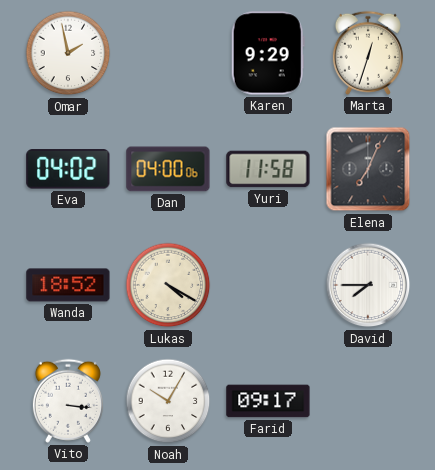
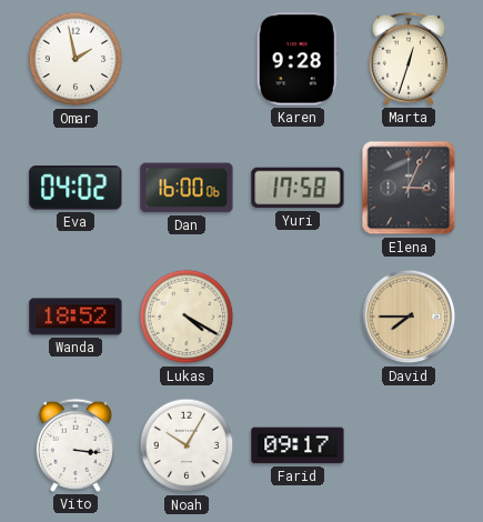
Karen: 9:29 -> 9:28
Dan: 04:00 -> 16:00
Yuri: 11:58 -> 17:58
Elena: 7:04 -> 3:04
David dial: white -> champagne
